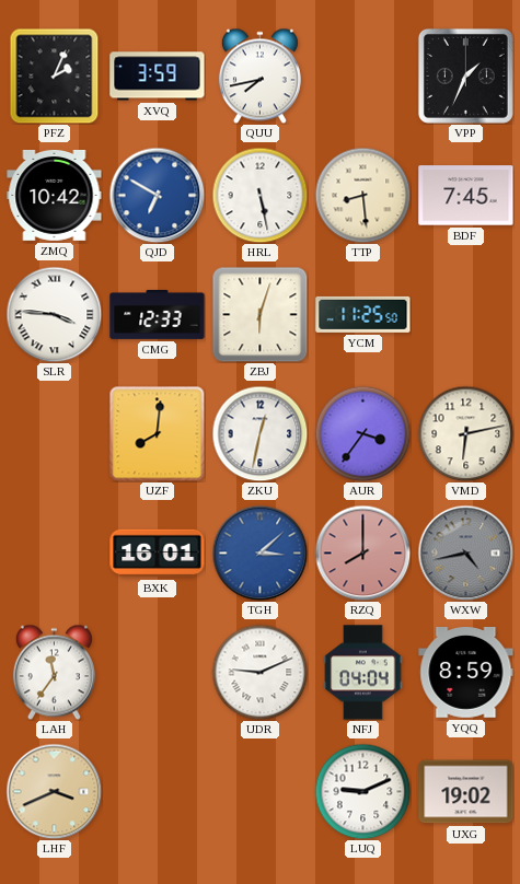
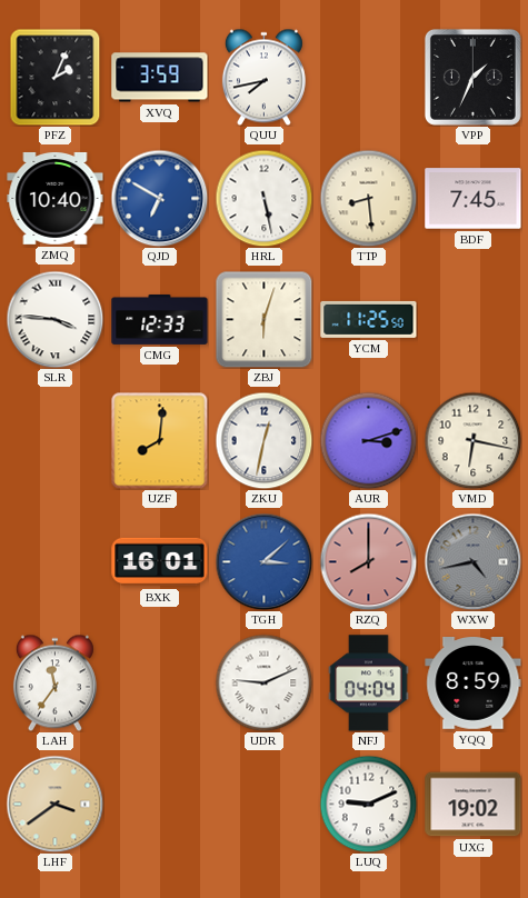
ZMQ: 10:42 -> 10:40
AUR: 3:36 -> 3:12
VMD: 6:13 -> 6:17
LHF: 3:41 -> 3:39
